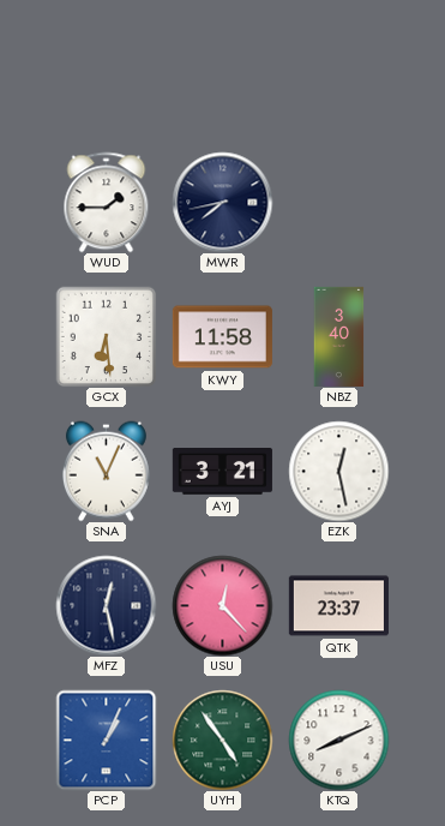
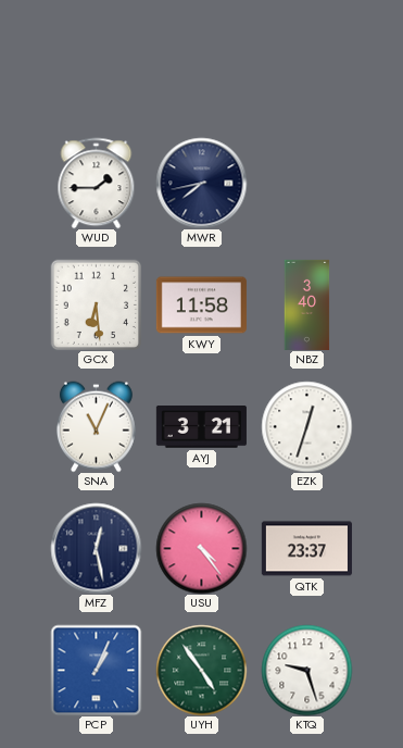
EZK: 12:28 -> 12:33
USU: 12:23 -> 4:24
KTQ: 8:11 -> 9:27
